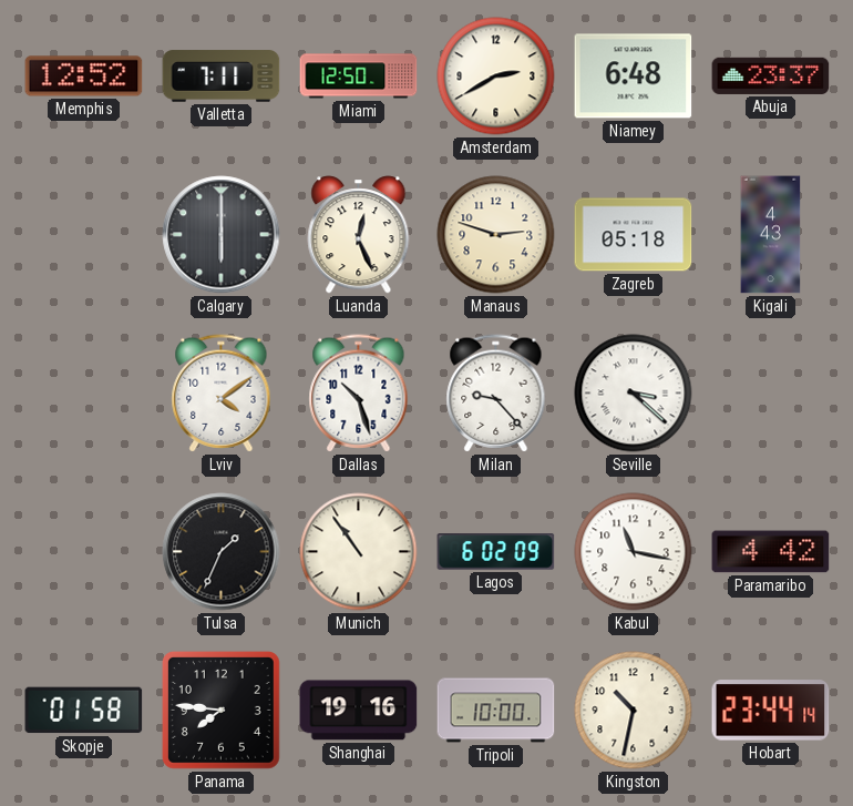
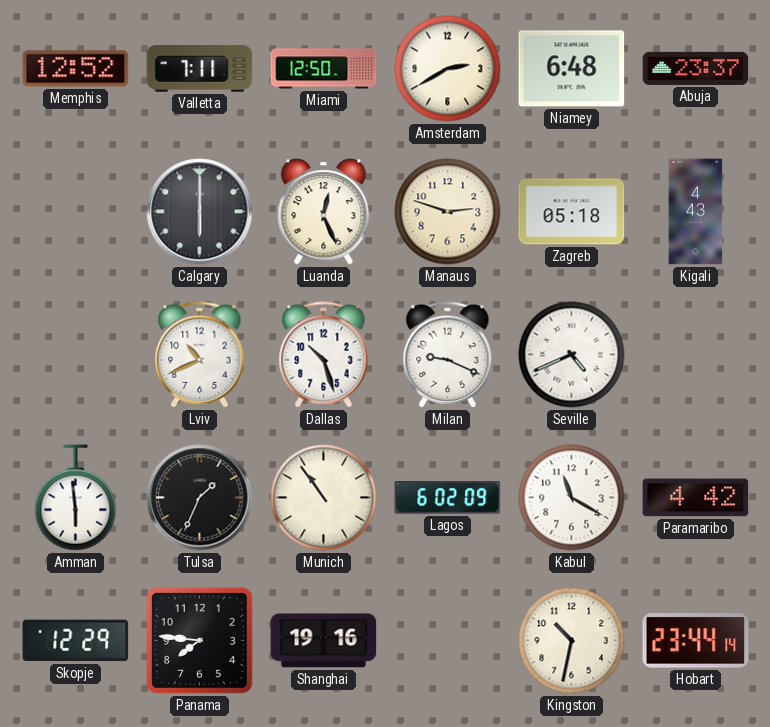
Lviv: 4:09 -> 10:41
Milan: 9:23 -> 9:19
Seville: 3:22 -> 4:41
Amman: none -> 5:59
Kabul: 11:17 -> 11:20
Skopje: 01:58 -> 12:29
Tripoli: 10:00 -> none
